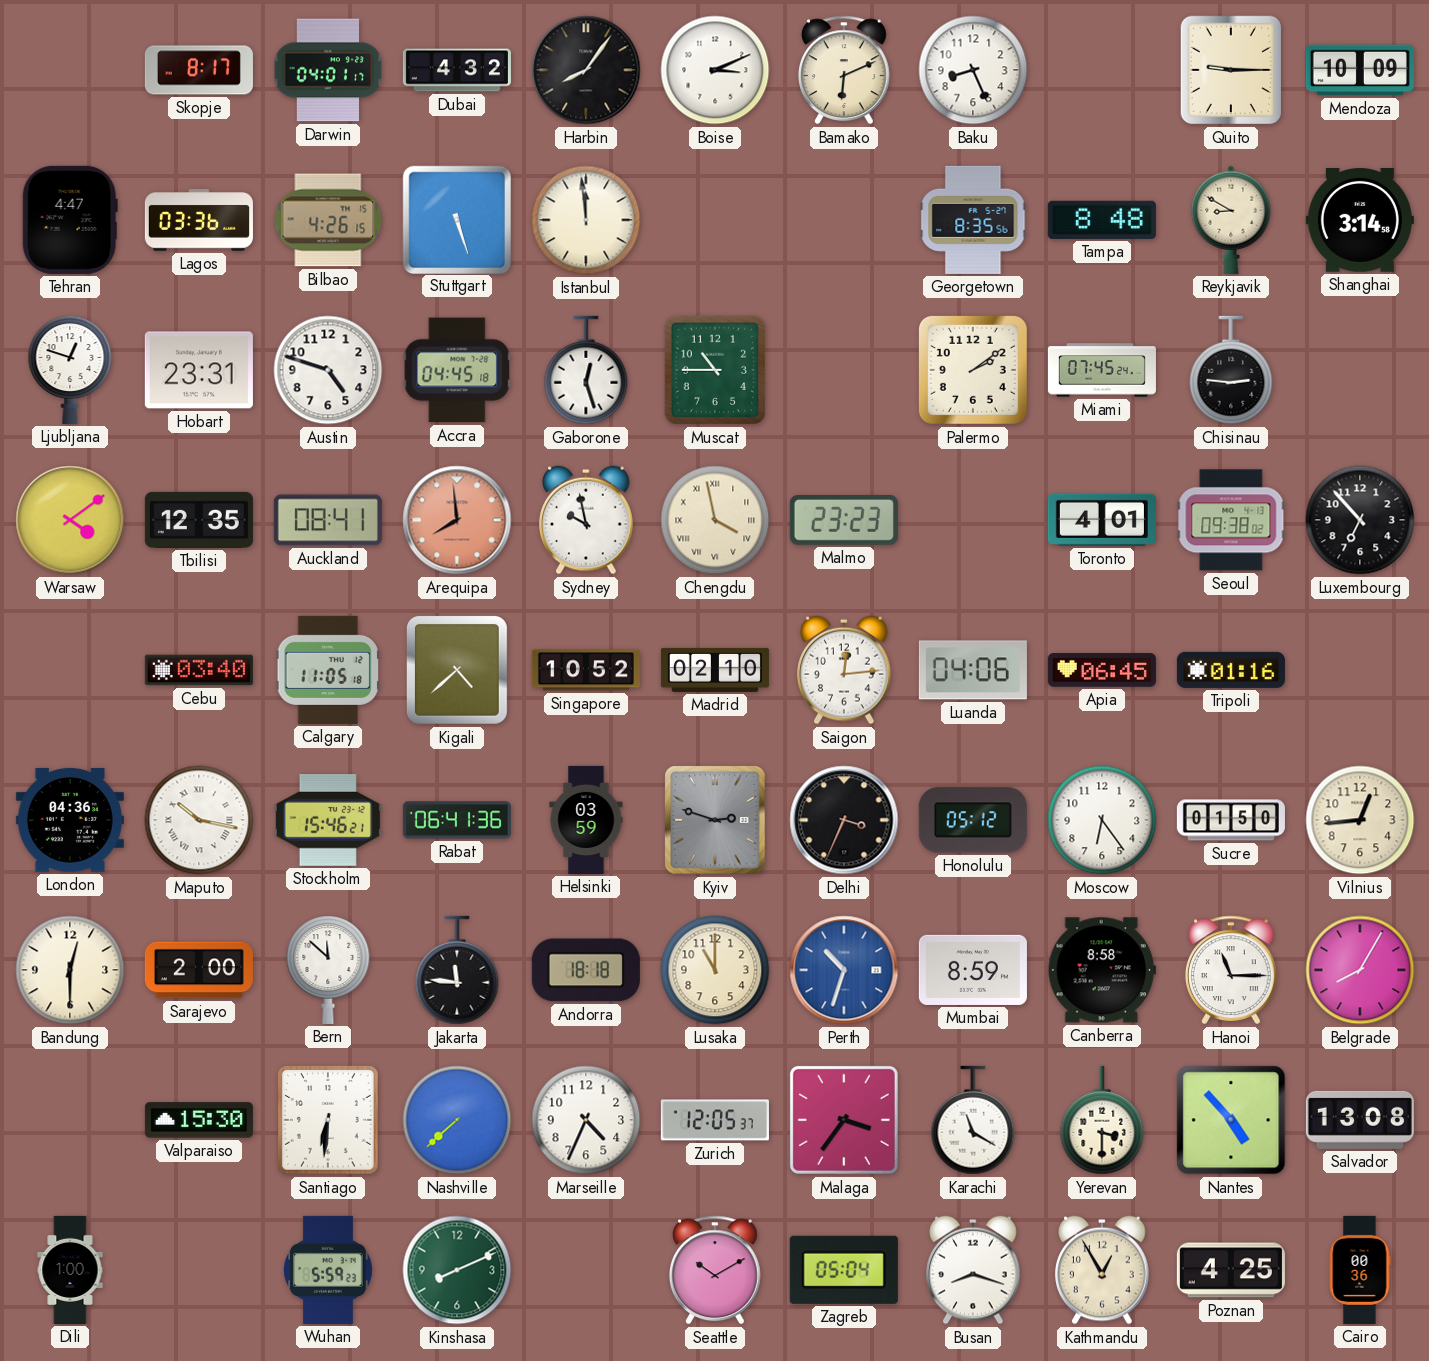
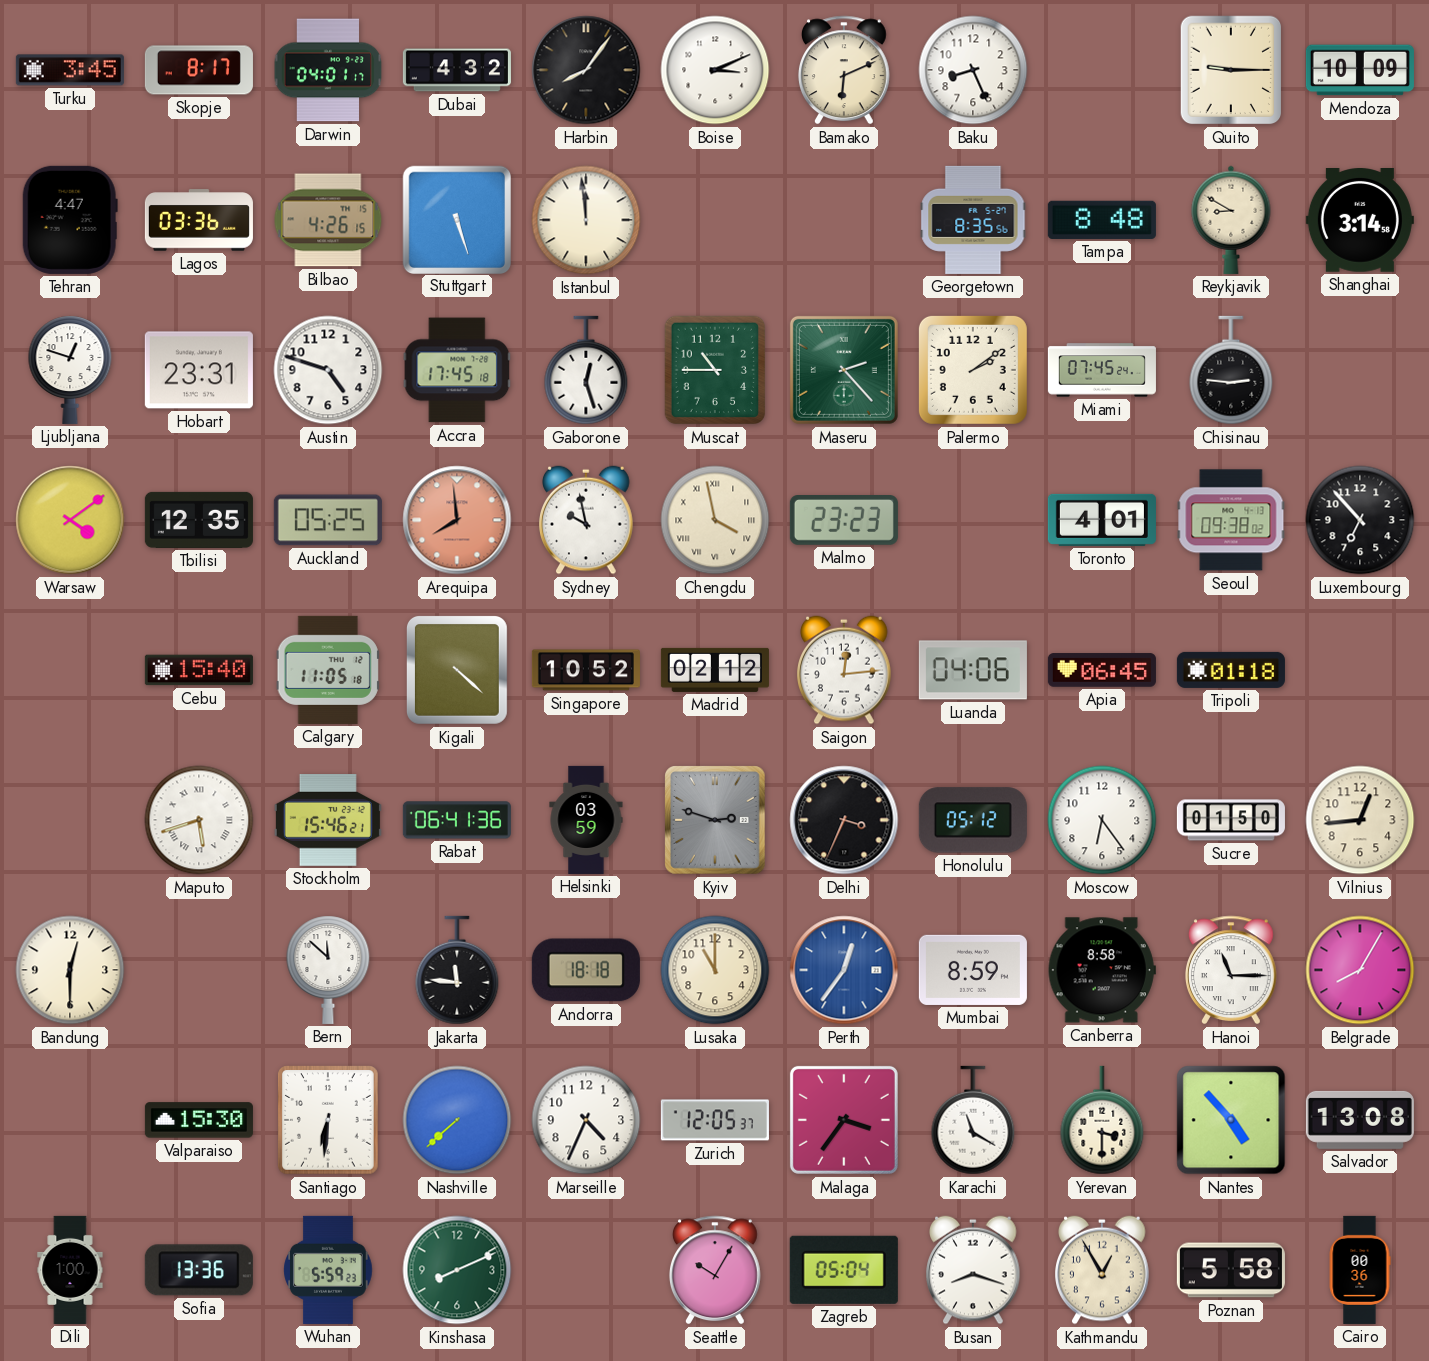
Turku: none -> 3:45
Accra: 04:45 -> 17:45
Maseru: none -> 2:23
Auckland: 08:41 -> 05:25
Cebu: 03:40 -> 15:40
Kigali: 4:38 -> 4:22
Madrid: 02:10 -> 02:12
Tripoli: 01:16 -> 01:18
London: 04:36 -> none
Maputo: 10:17 -> 5:42
Sarajevo: 2:00 -> none
Perth: 10:33 -> 12:36
Sofia: none -> 13:36
Seattle: 10:10 -> 10:05
Poznan: 4:25 -> 5:58
